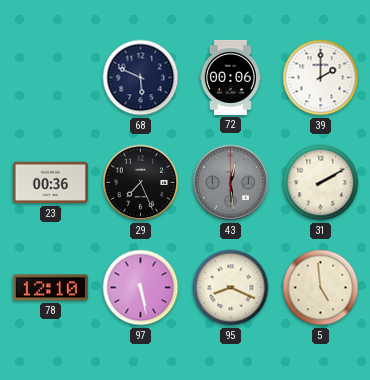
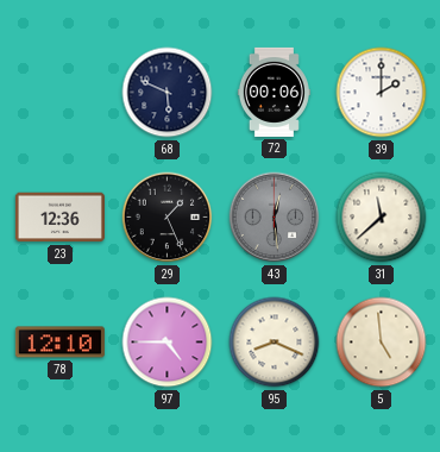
23: 00:36 -> 12:36
29: 7:26 -> 1:26
31: 2:10 -> 11:38
97: 5:28 -> 4:45
